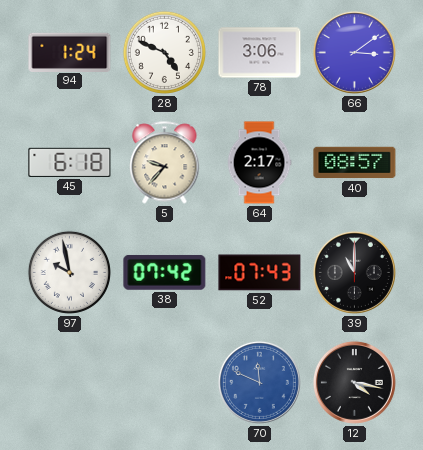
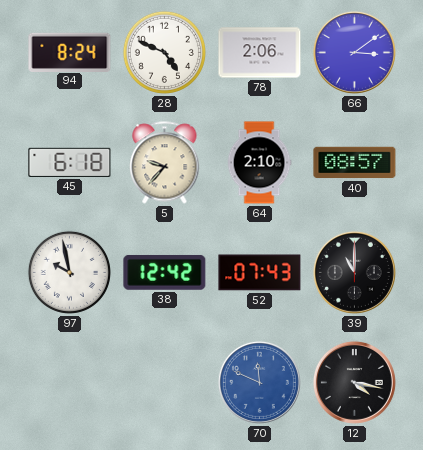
94: 1:24 -> 8:24
78: 3:06 -> 2:06
64: 2:17 -> 2:10
38: 07:42 -> 12:42
